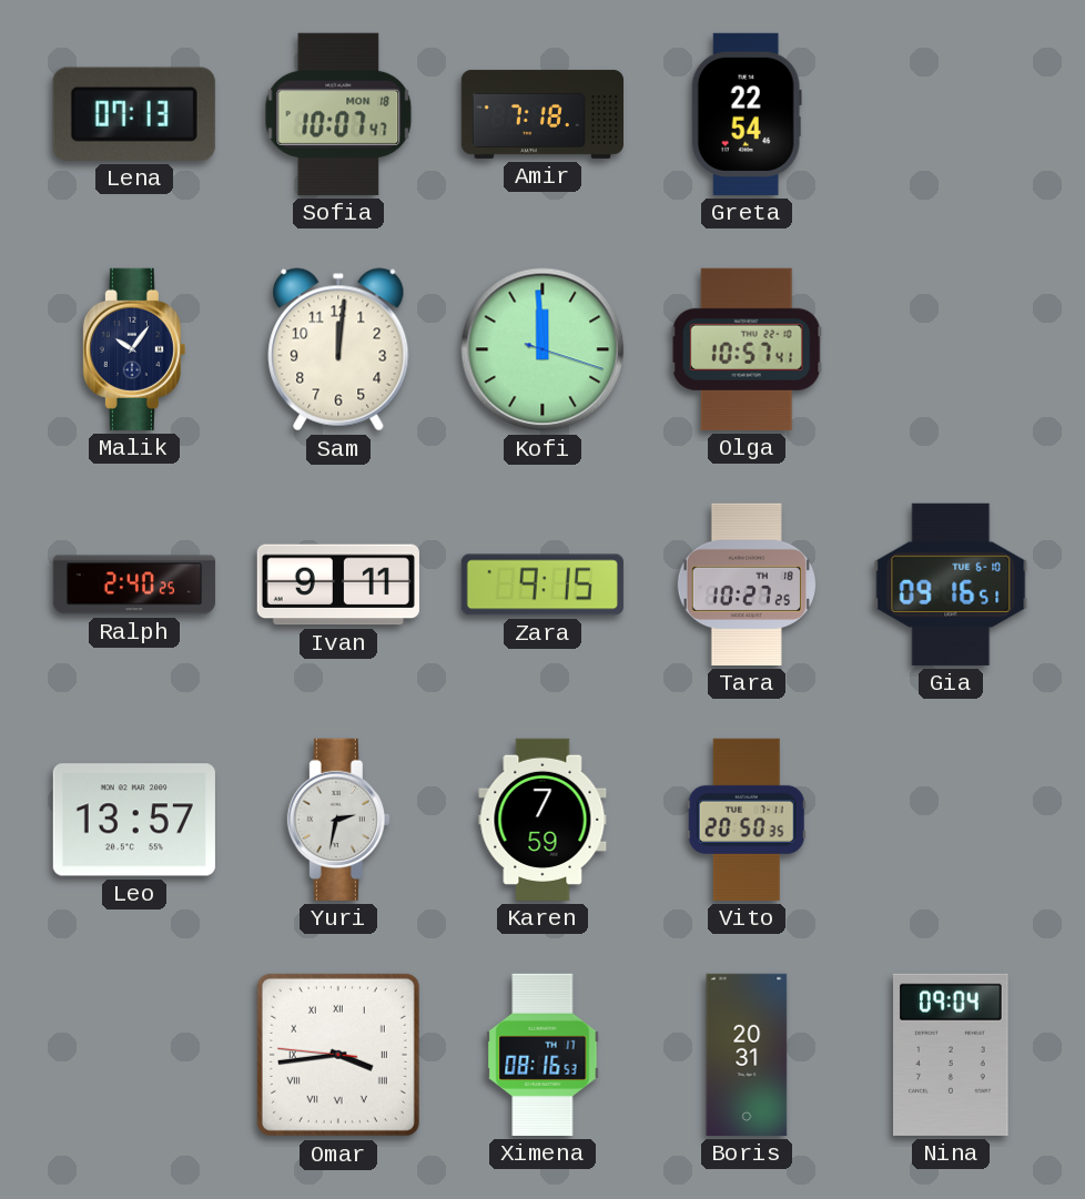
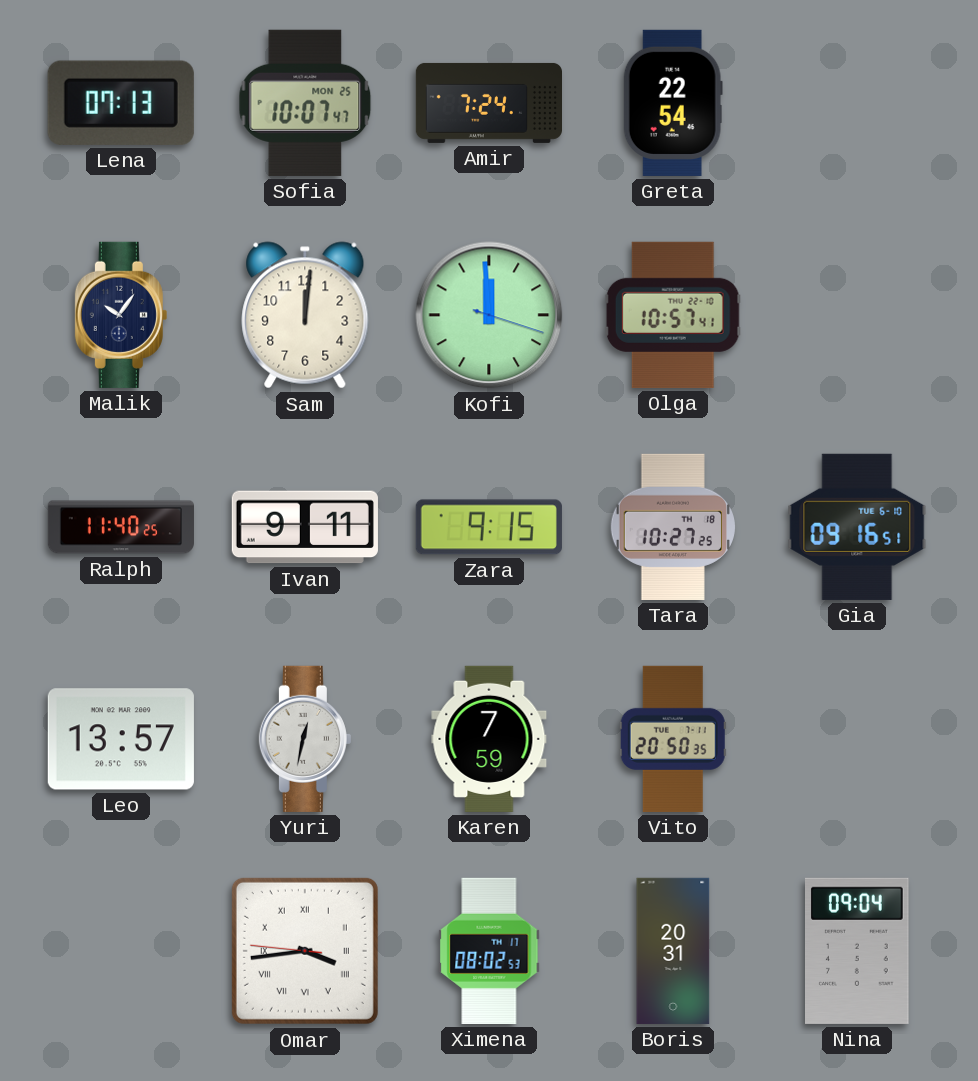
Sofia date: MON 18 -> MON 25
Amir: 7:18 -> 7:24
Ralph: 2:40 -> 11:40
Yuri: 2:32 -> 12:32
Ximena: 08:16 -> 08:02
